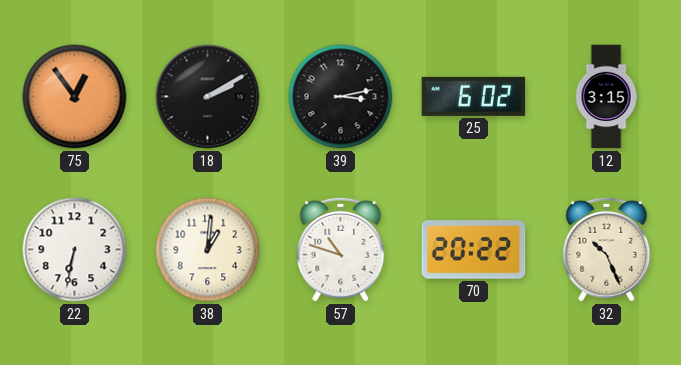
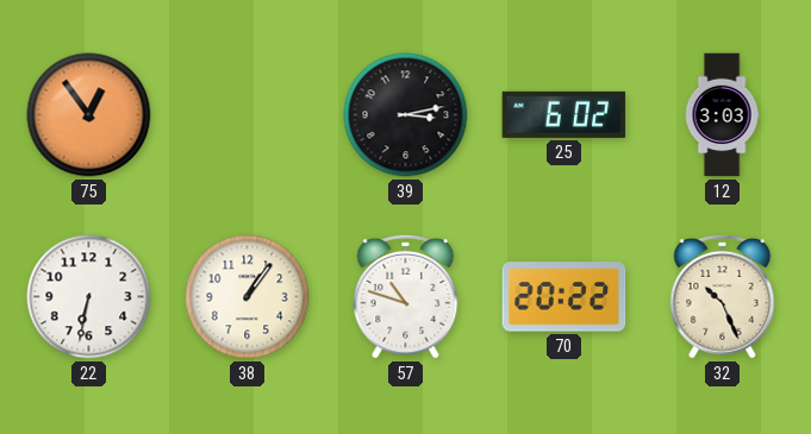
18: 2:10 -> none
12: 3:15 -> 3:03
38: 1:01 -> 1:06
